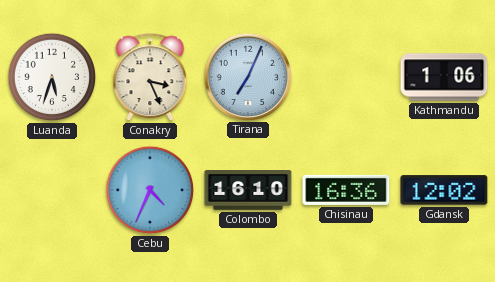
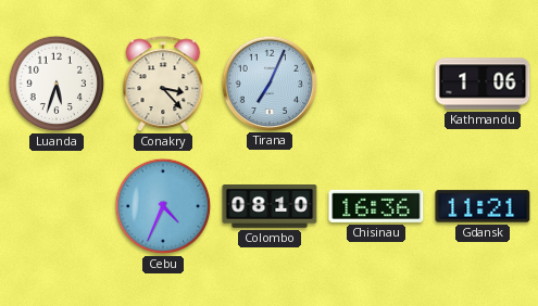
Conakry: 3:26 -> 3:23
Colombo: 16:10 -> 08:10
Gdansk: 12:02 -> 11:21
